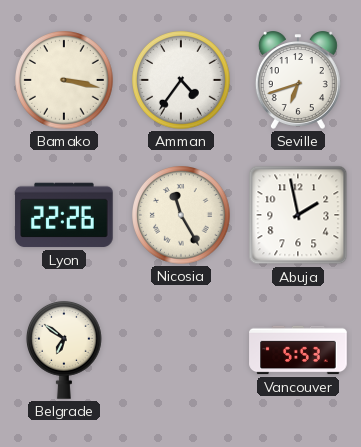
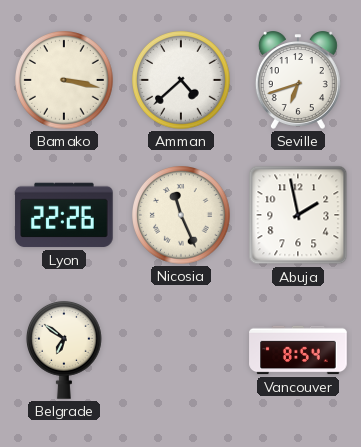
Amman: 4:36 -> 4:38
Nicosia: 11:25 -> 11:26
Vancouver: 5:53 -> 8:54
